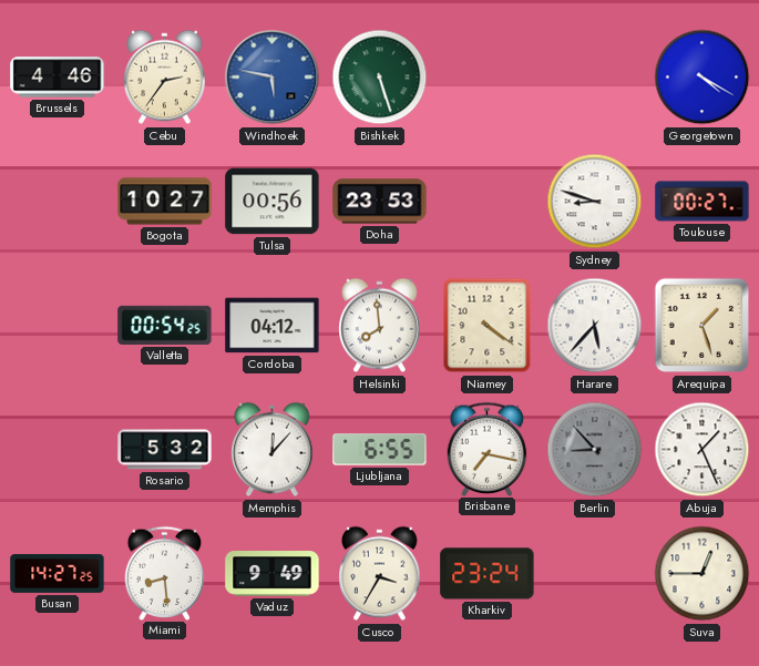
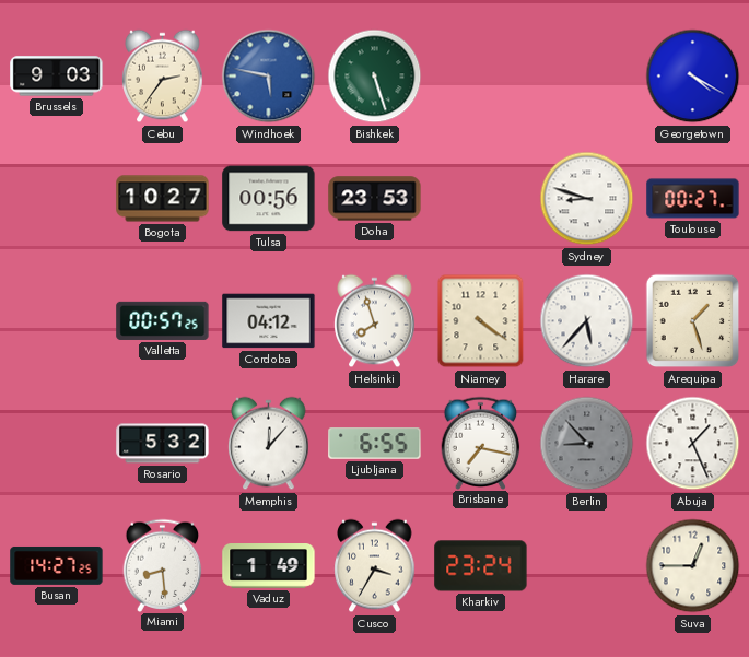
Brussels: 4:46 -> 9:03
Valletta: 00:54 -> 00:57
Helsinki: 7:59 -> 7:57
Vaduz: 9:49 -> 1:49
